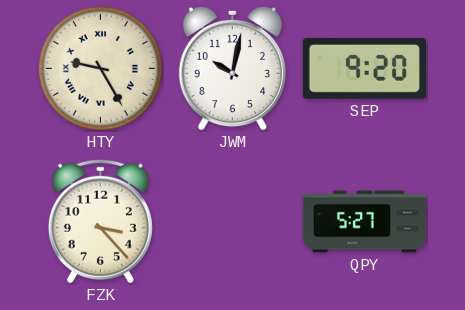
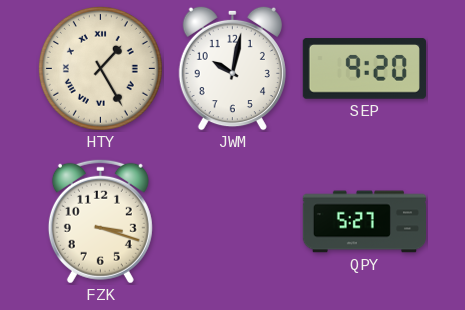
HTY: 9:25 -> 1:25
FZK: 3:23 -> 3:18
